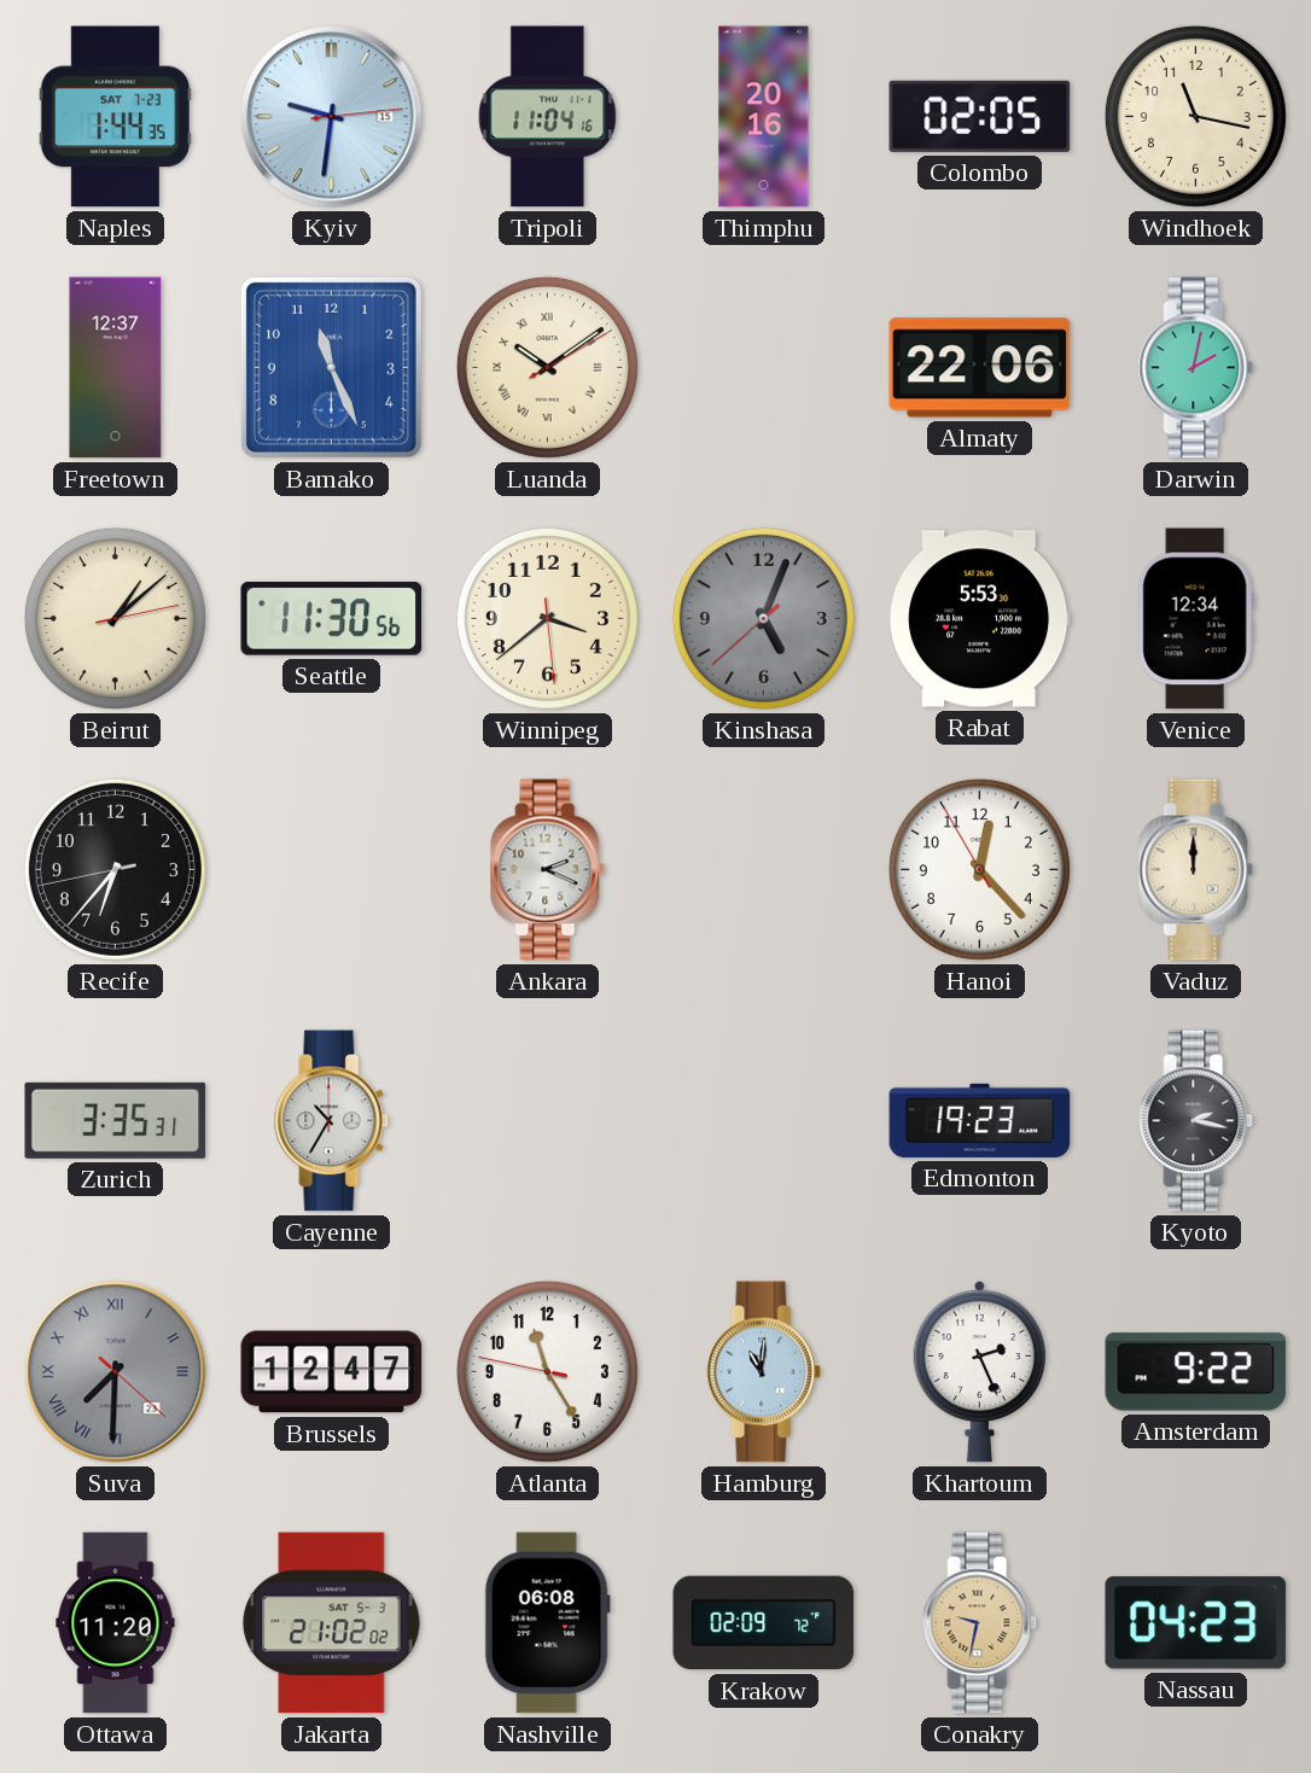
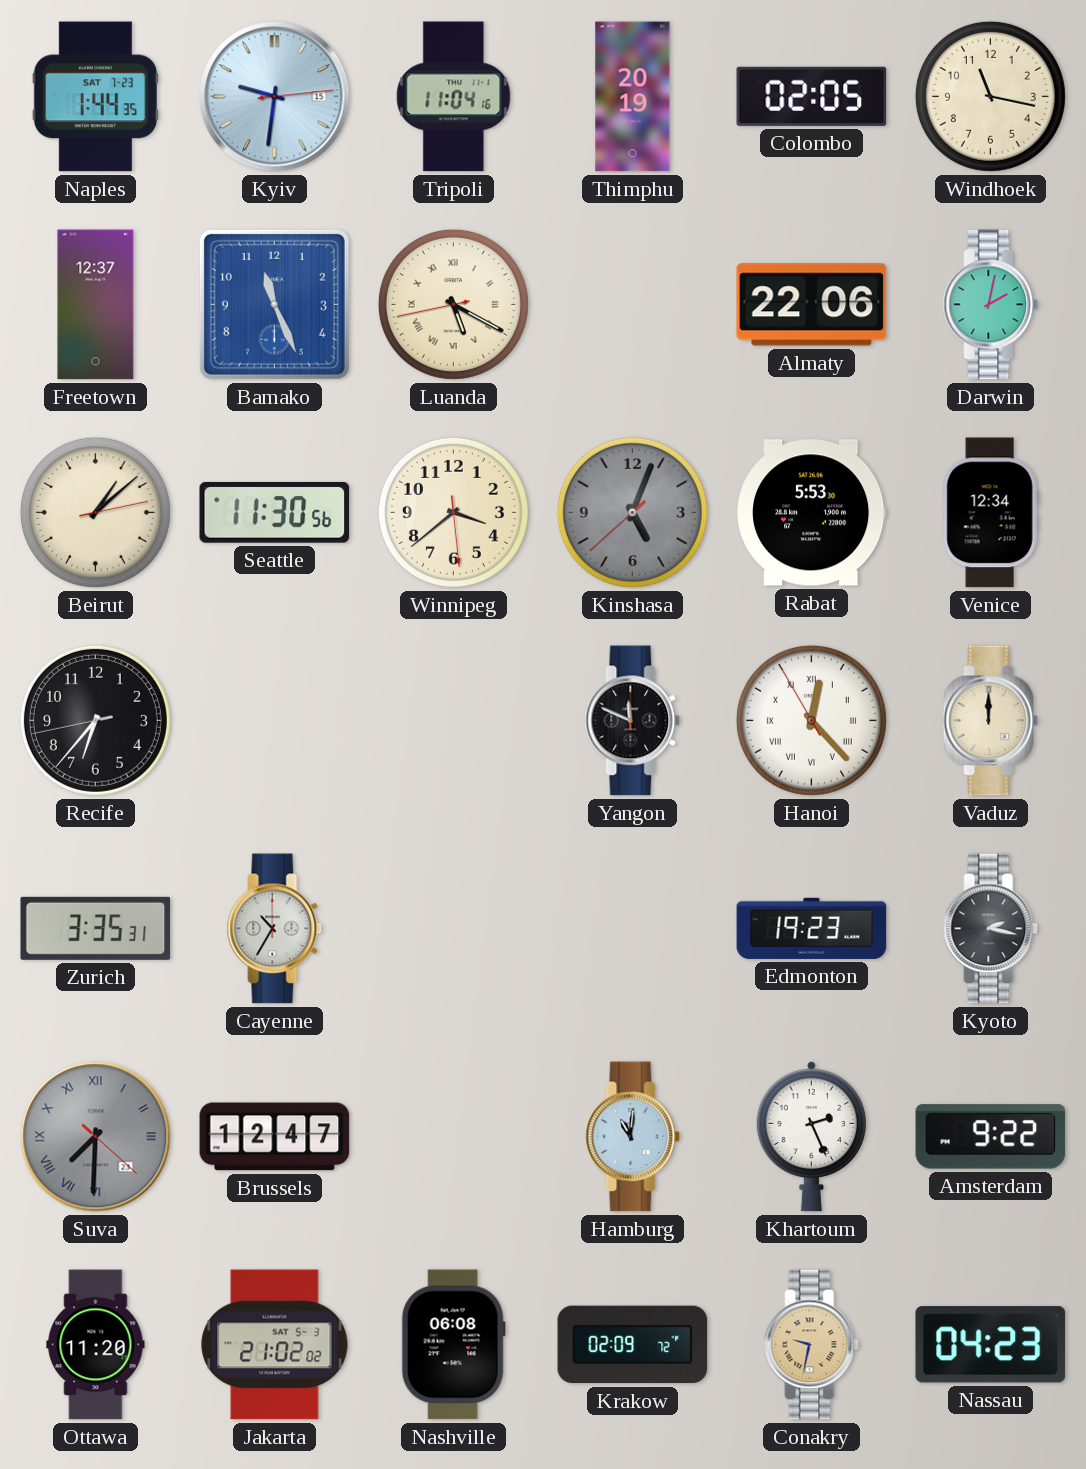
Thimphu: 20:16 -> 20:19
Luanda: 10:09 -> 5:19
Ankara: 2:19 -> none
Yangon: none -> 11:49
Hanoi numerals: Arabic -> Roman
Atlanta: 11:24 -> none
